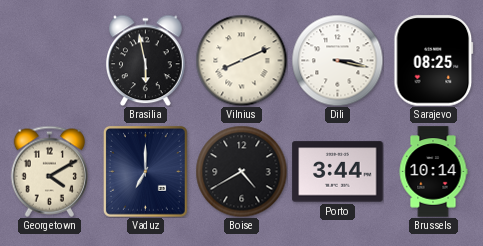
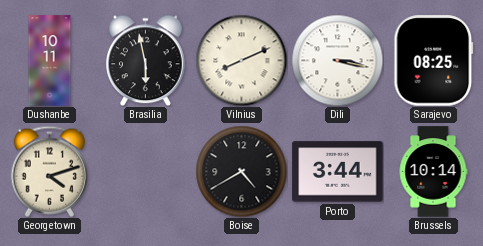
Dushanbe: none -> 10:11
Georgetown: 4:10 -> 4:12
Vaduz: 7:00 -> none
